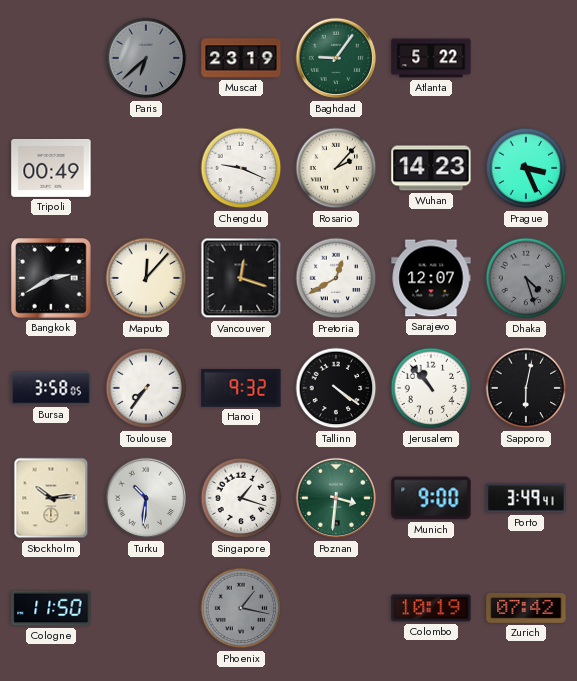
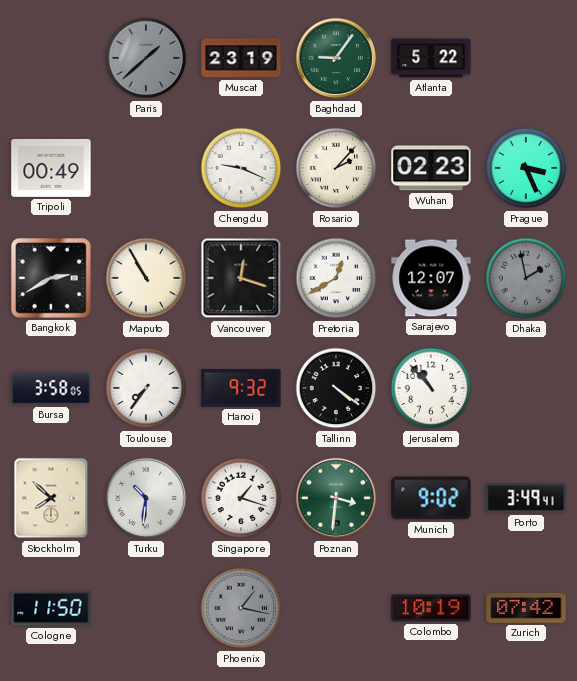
Paris: 6:38 -> 1:38
Wuhan: 14:23 -> 02:23
Maputo: 12:07 -> 10:55
Dhaka: 4:27 -> 1:58
Sapporo: 6:02 -> none
Stockholm: 10:14 -> 7:52
Munich: 9:00 -> 9:02
